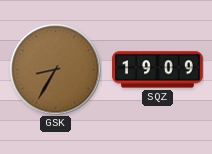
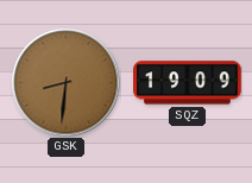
GSK: 8:35 -> 8:31
